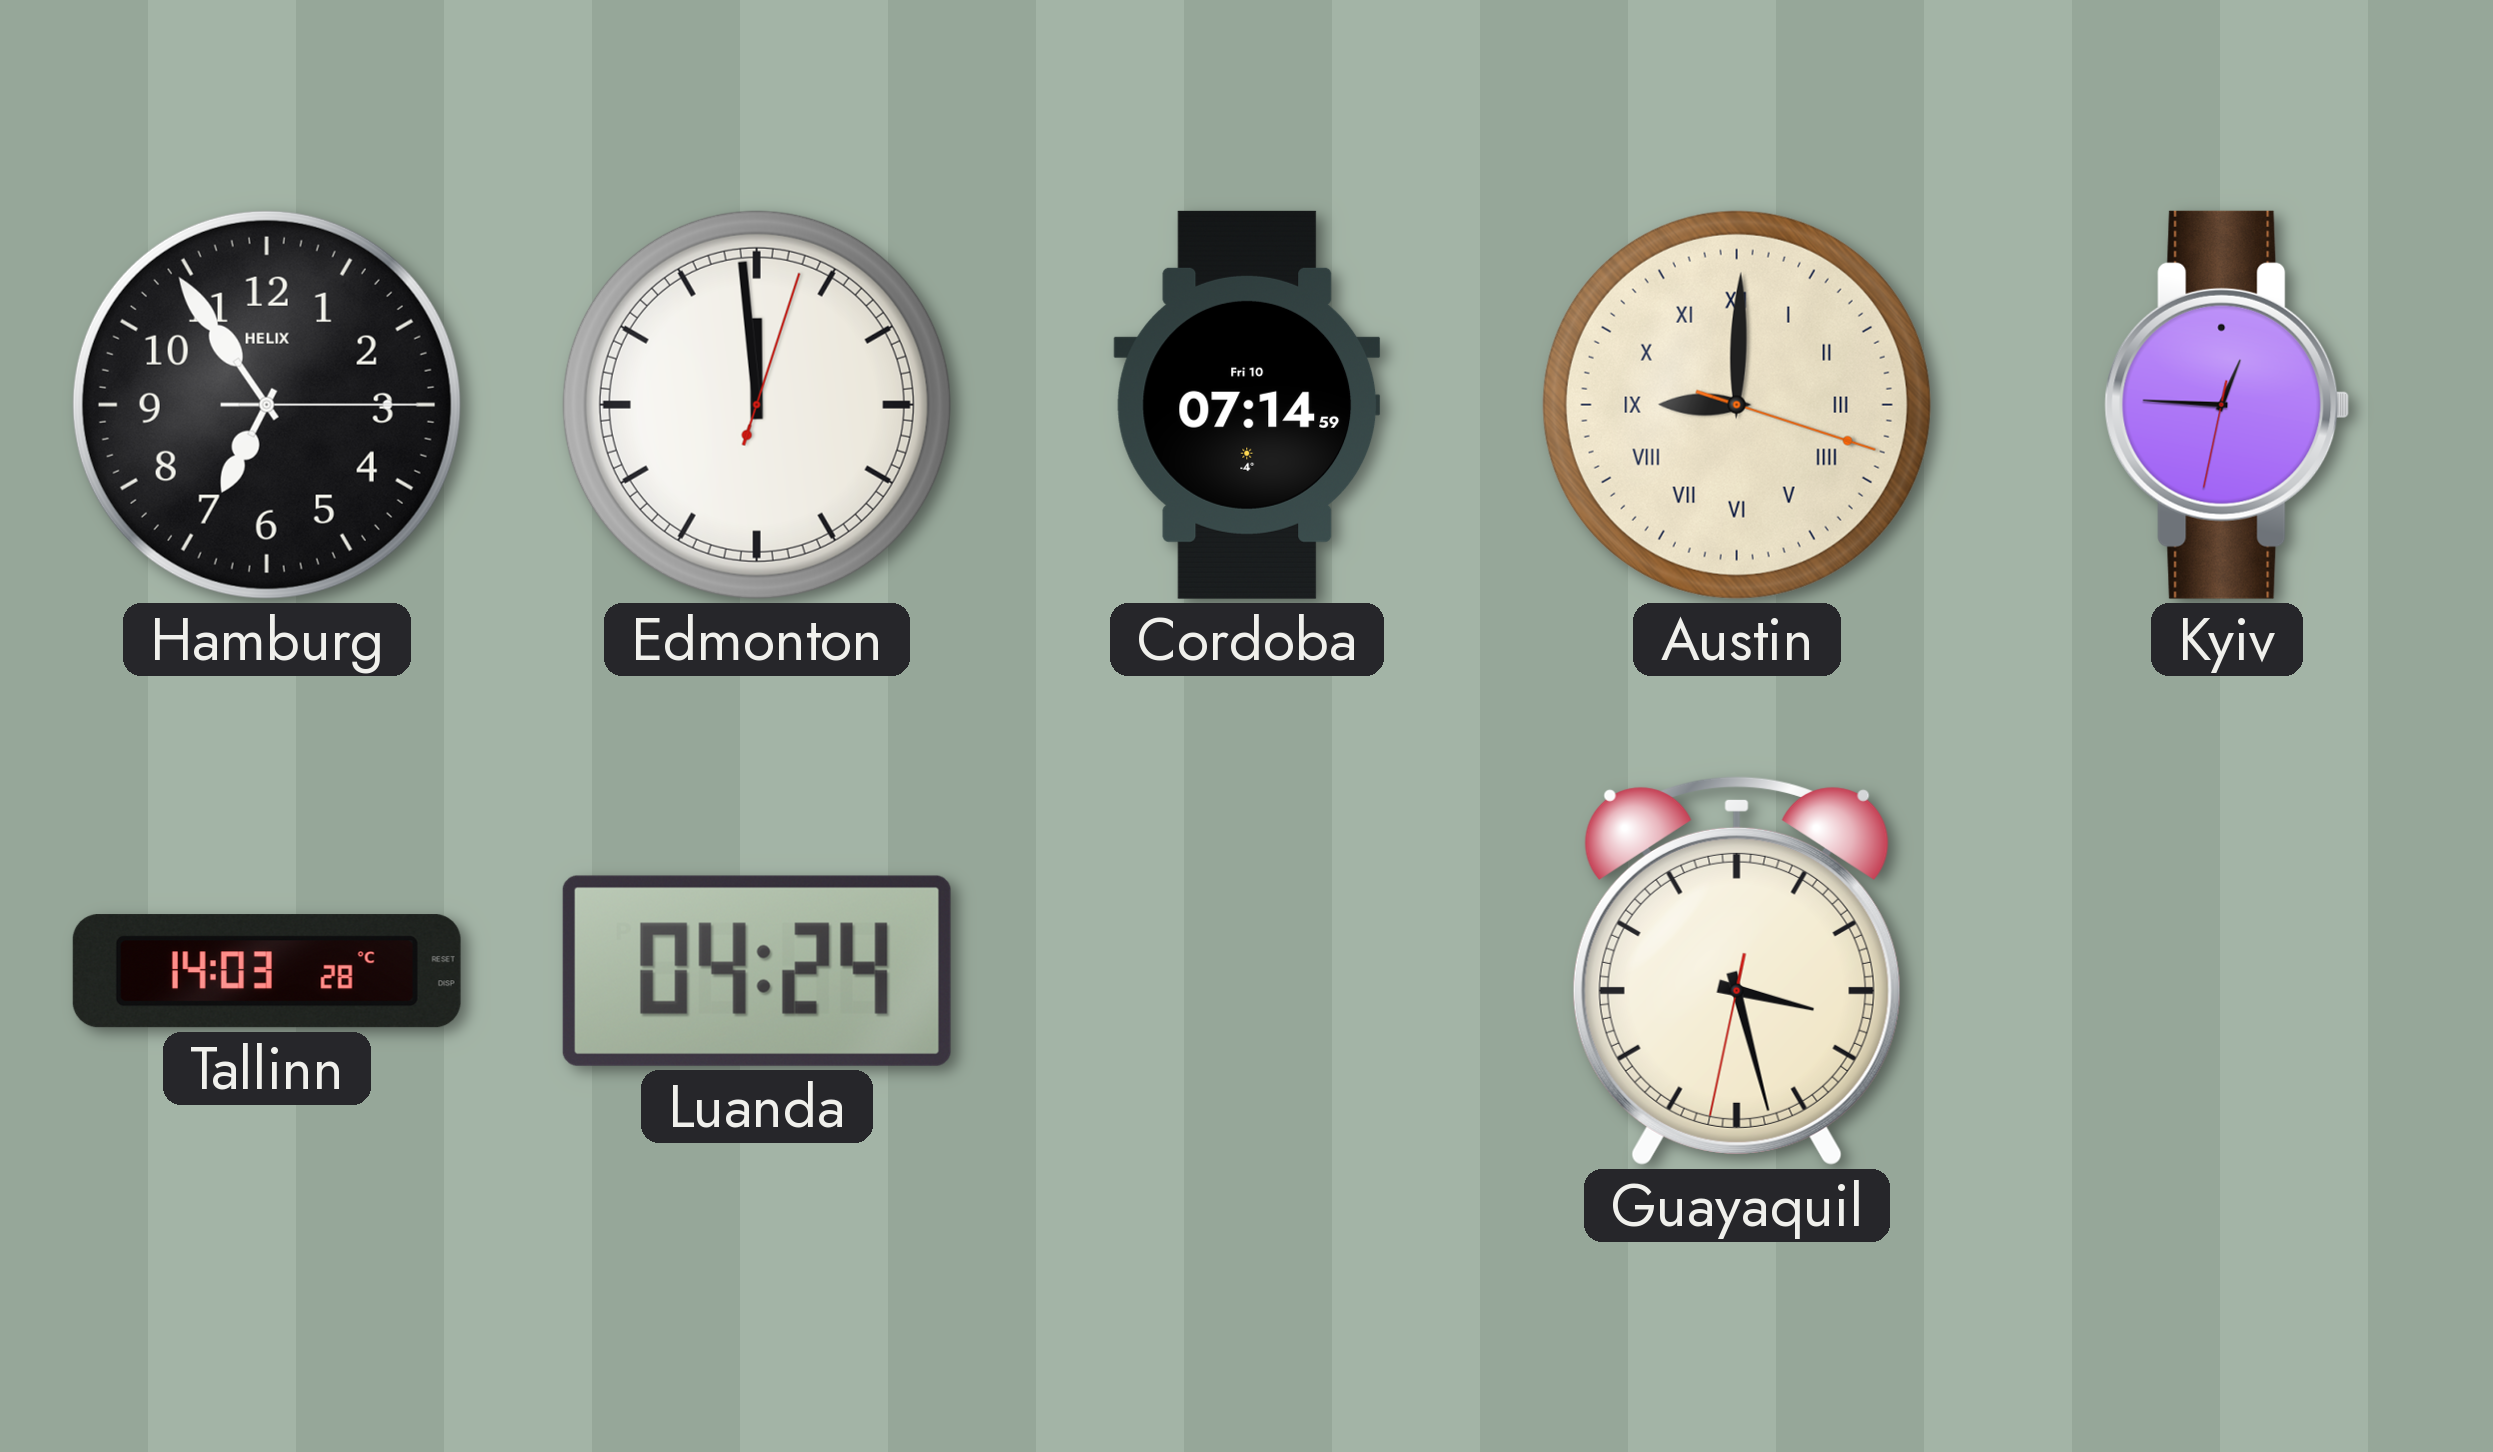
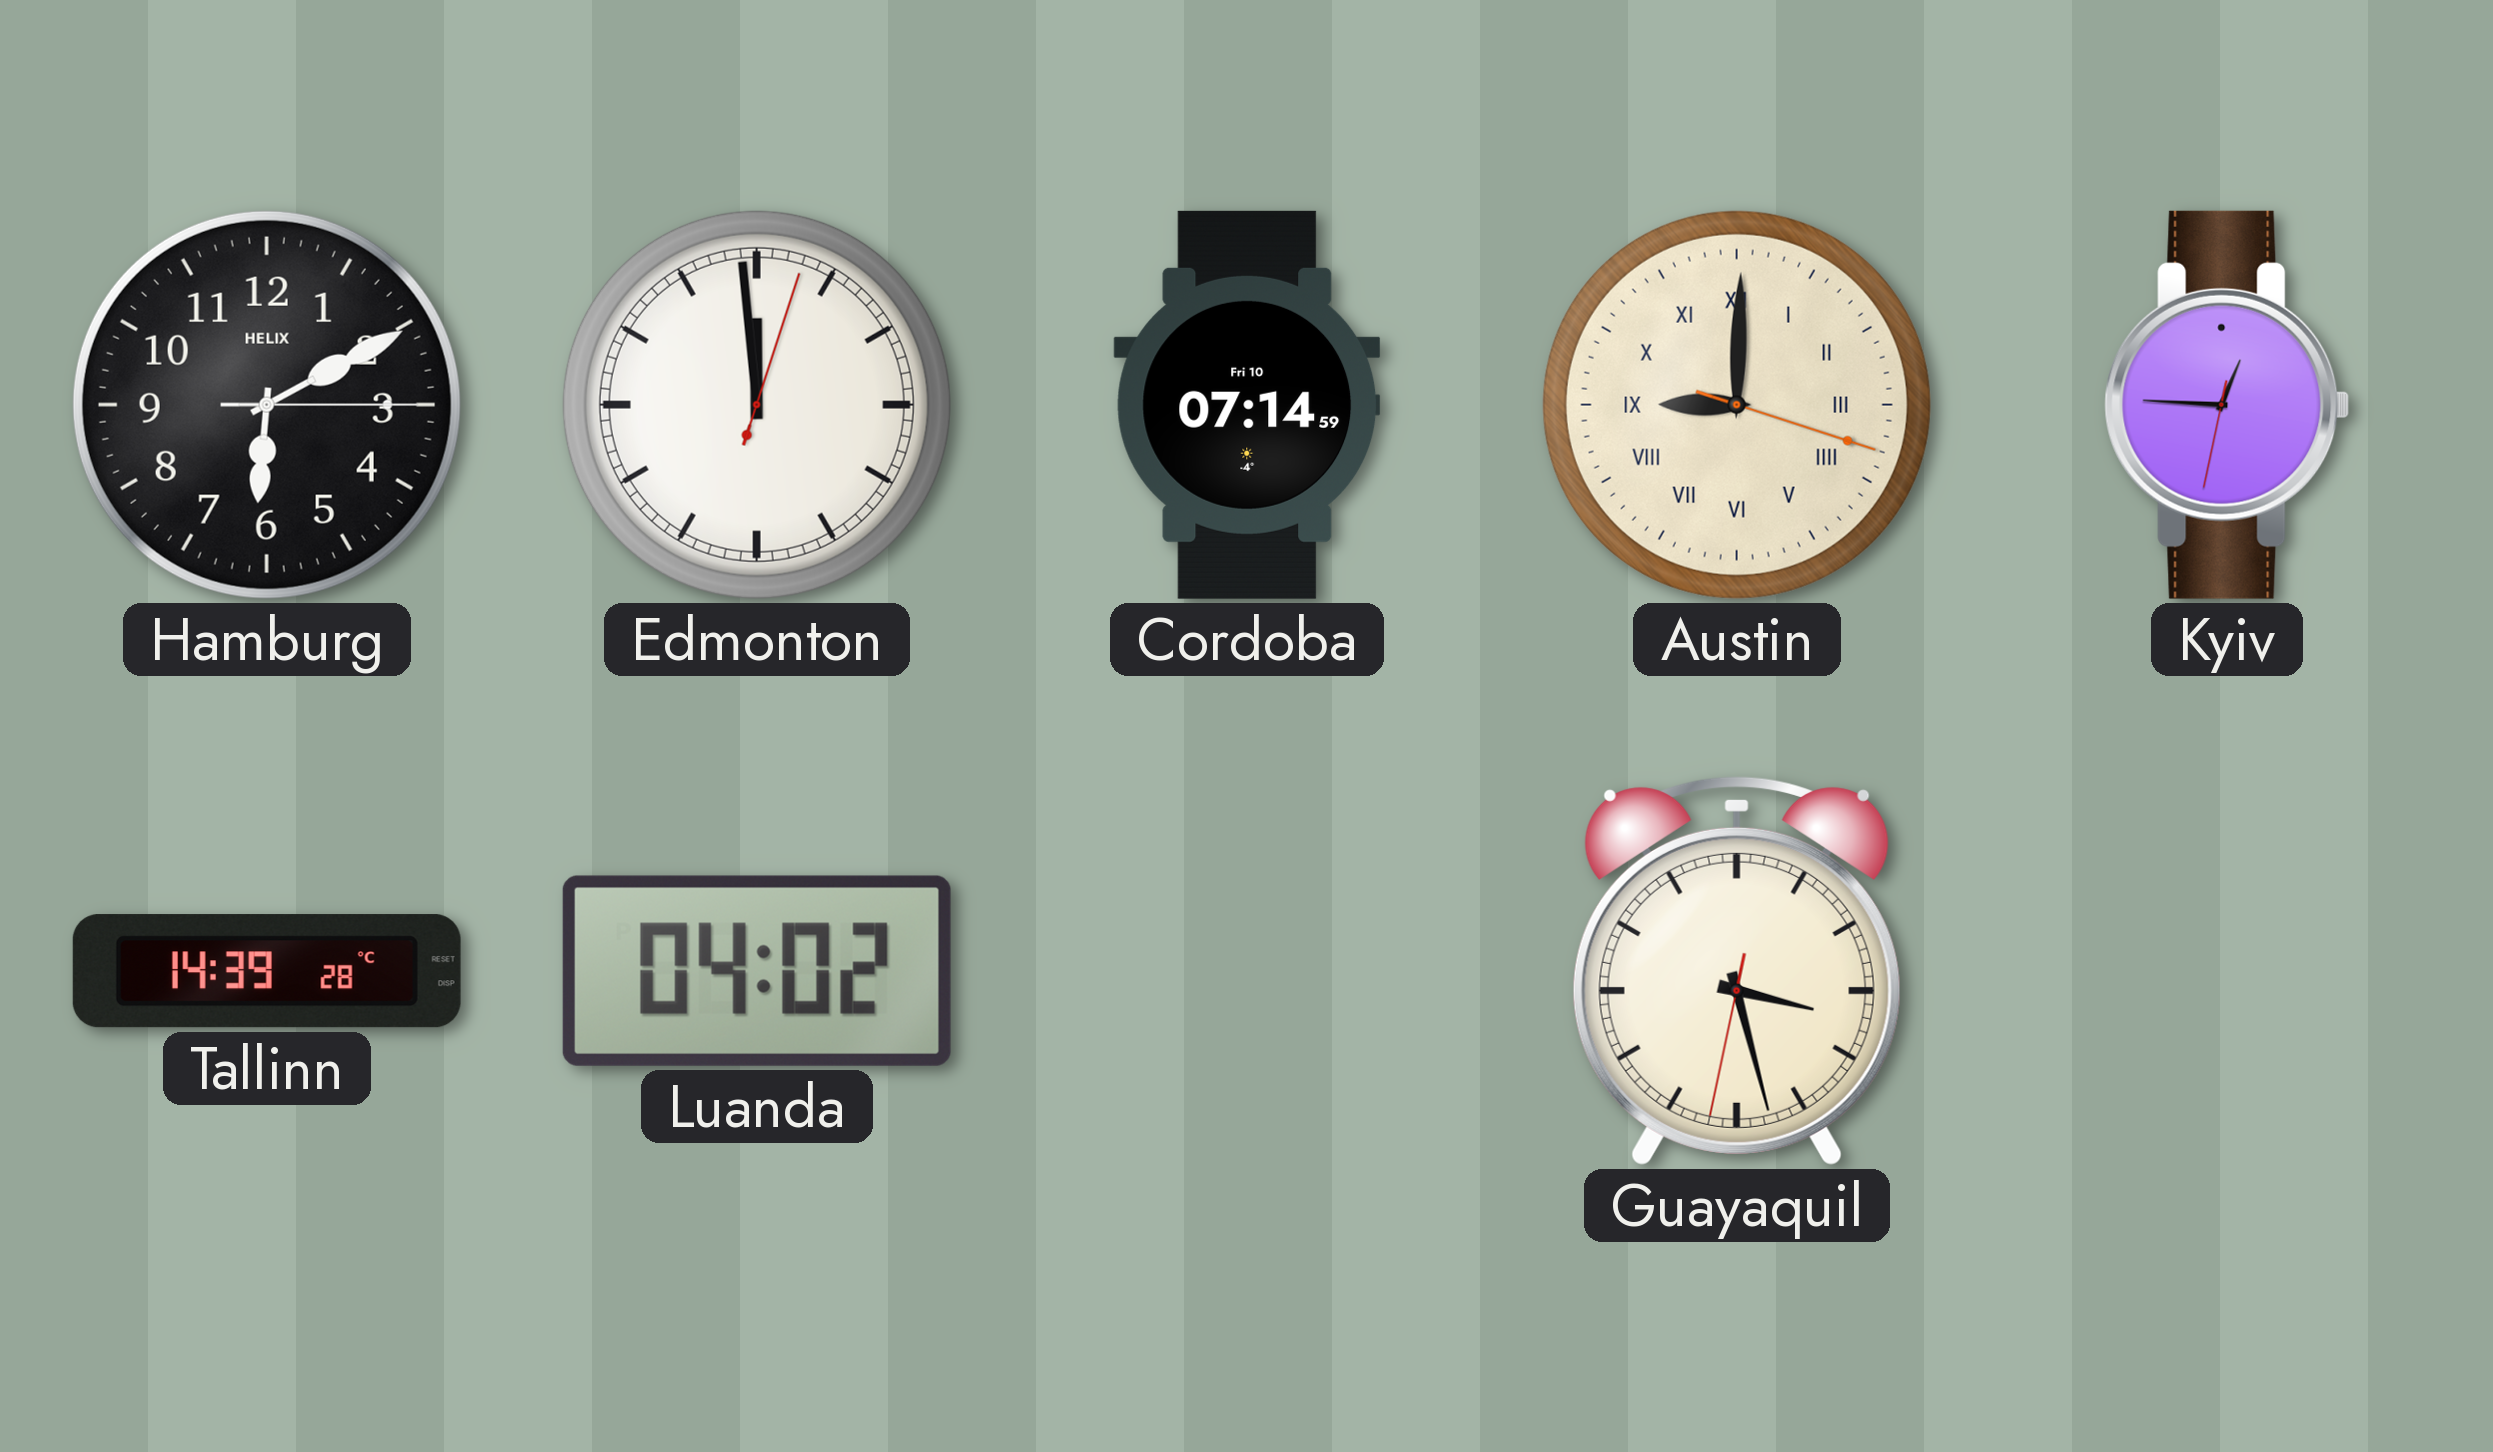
Hamburg: 6:54 -> 6:10
Tallinn: 14:03 -> 14:39
Luanda: 04:24 -> 04:02
